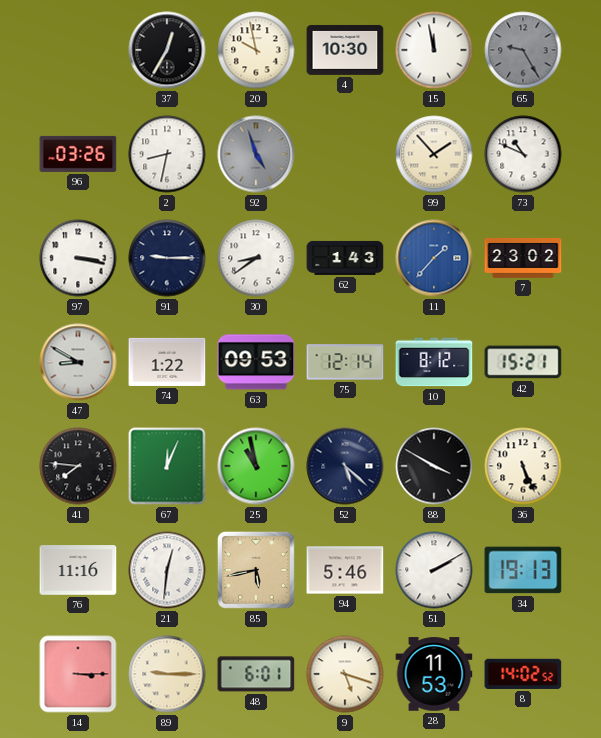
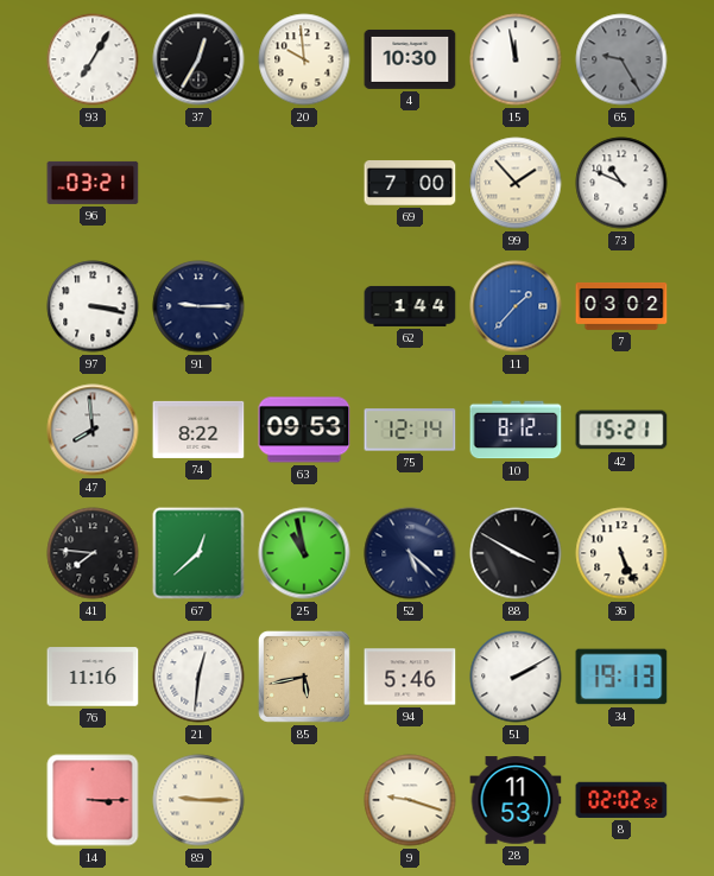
93: none -> 7:05
20: 9:58 -> 9:59
96: 03:26 -> 03:21
2: 8:32 -> none
92: 4:57 -> none
69: none -> 7:00
30: 8:39 -> none
62: 1:43 -> 1:44
7: 23:02 -> 03:02
47: 8:50 -> 7:59
74: 1:22 -> 8:22
67: 12:04 -> 12:38
48: 6:01 -> none
9: 5:18 -> 9:18
8: 14:02 -> 02:02
